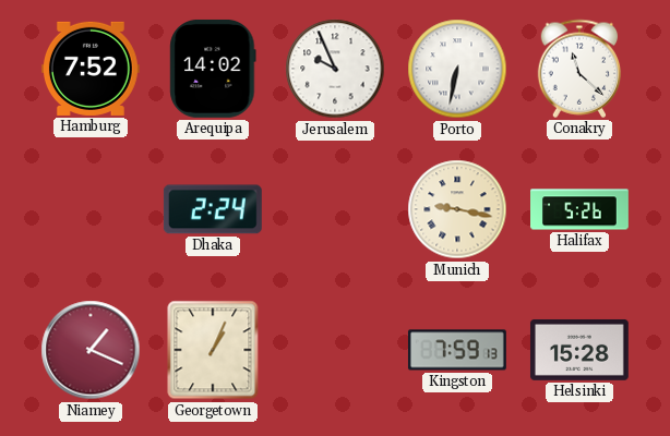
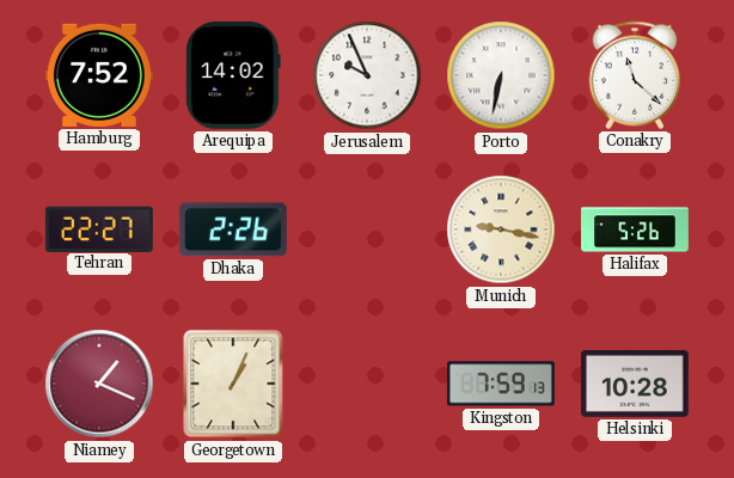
Tehran: none -> 22:27
Dhaka: 2:24 -> 2:26
Helsinki: 15:28 -> 10:28
